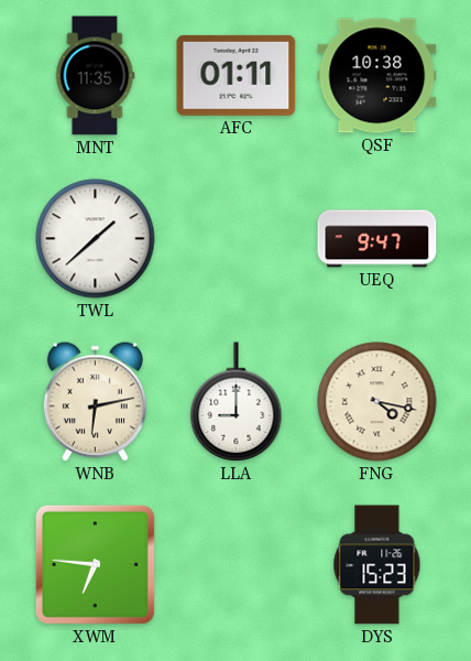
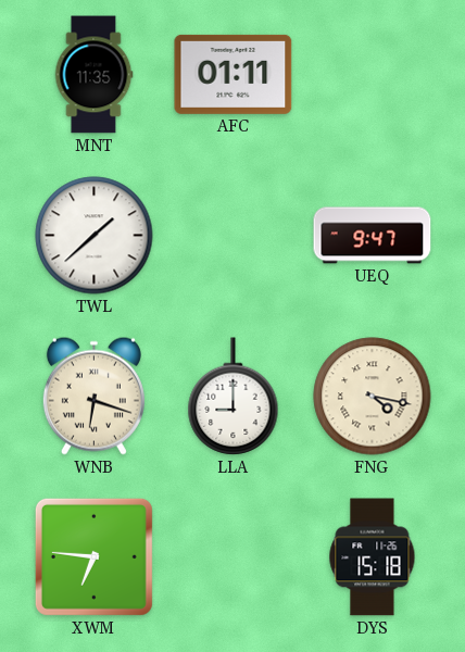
QSF: 10:38 -> none
WNB: 6:13 -> 6:18
DYS: 15:23 -> 15:18
